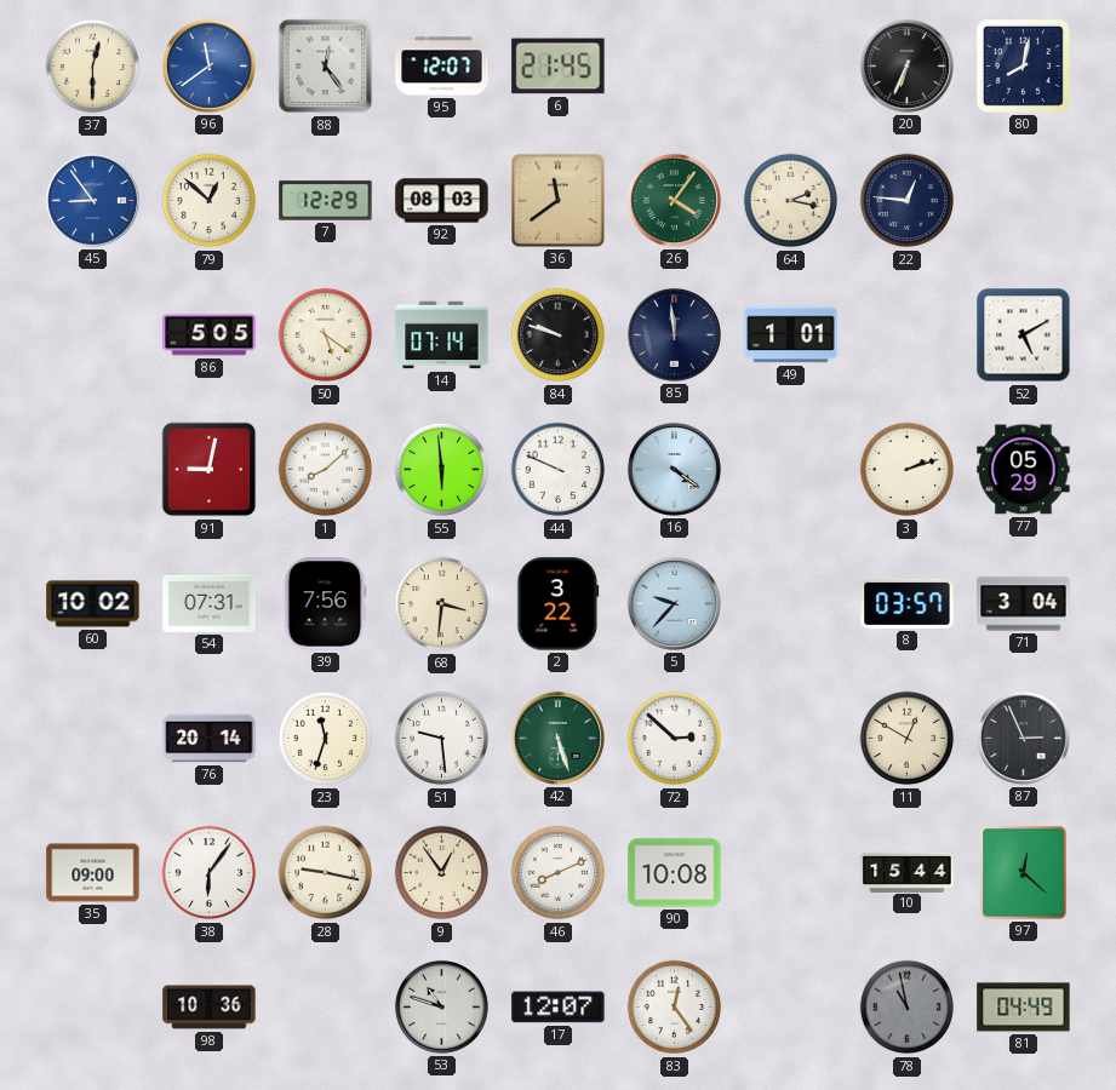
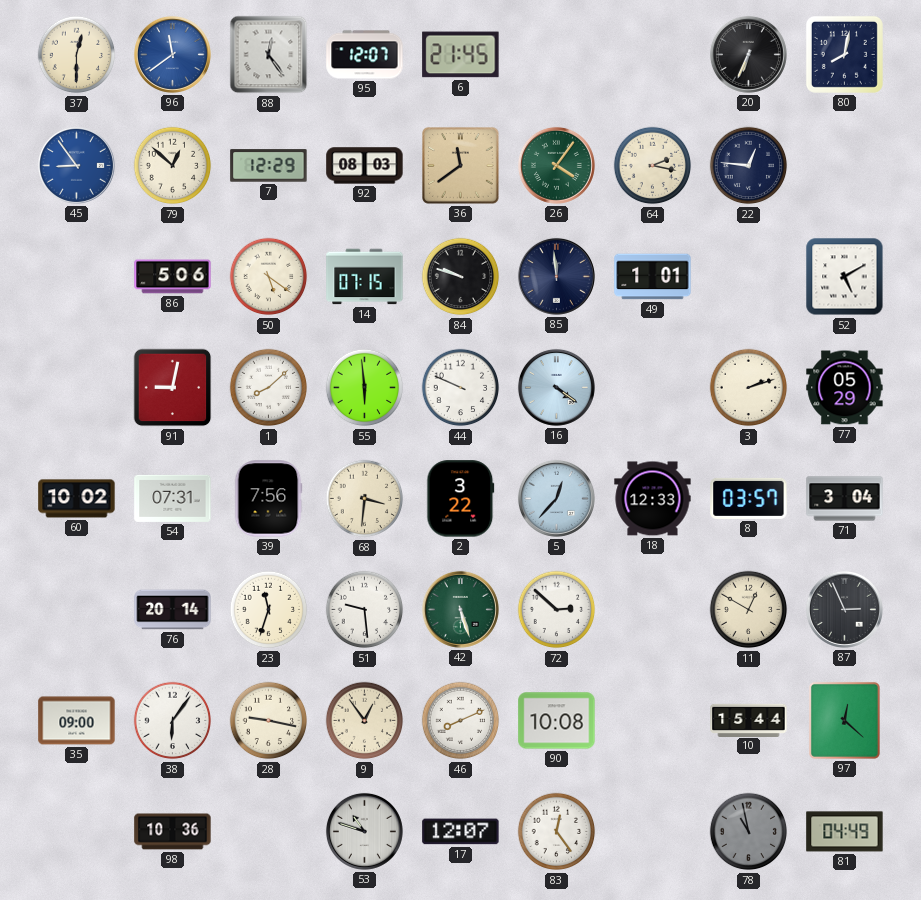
86: 5:05 -> 5:06
14: 07:14 -> 07:15
5: 9:37 -> 12:37
18: none -> 12:33
